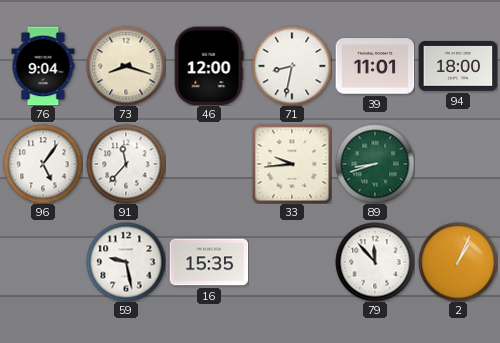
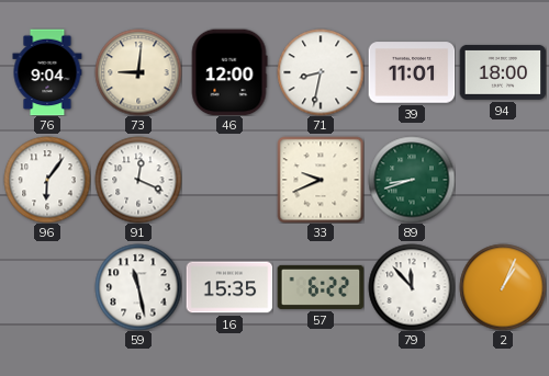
73: 8:18 -> 9:01
96: 5:06 -> 6:06
91: 11:37 -> 12:19
33: 9:44 -> 9:41
59: 9:28 -> 11:28
57: none -> 6:22
